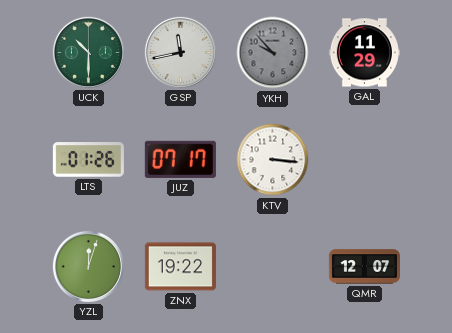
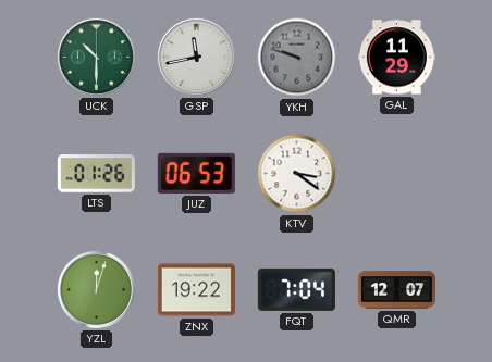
YKH: 9:53 -> 9:48
JUZ: 07:17 -> 06:53
KTV: 3:16 -> 3:21
FQT: none -> 7:04
